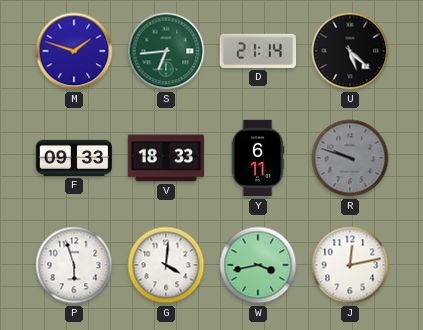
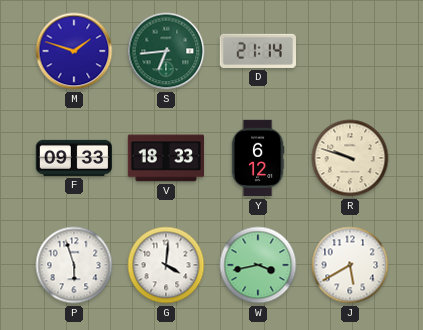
U: 5:22 -> none
Y: 6:11 -> 6:12
R dial: grey -> cream
J: 12:13 -> 5:40
